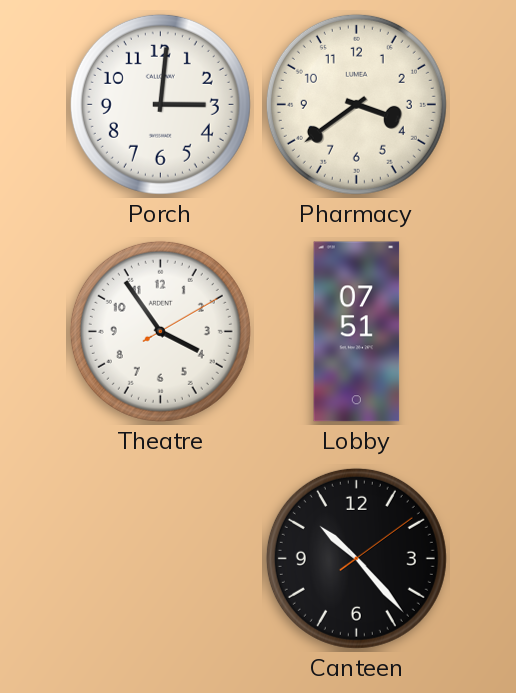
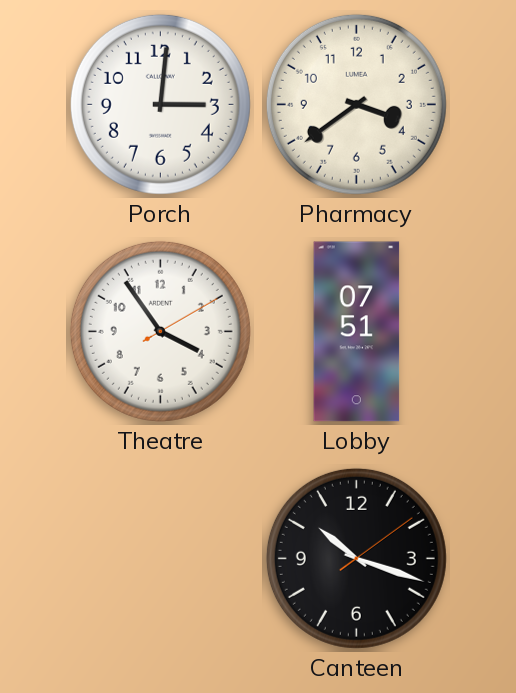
Canteen: 10:23 -> 10:18
